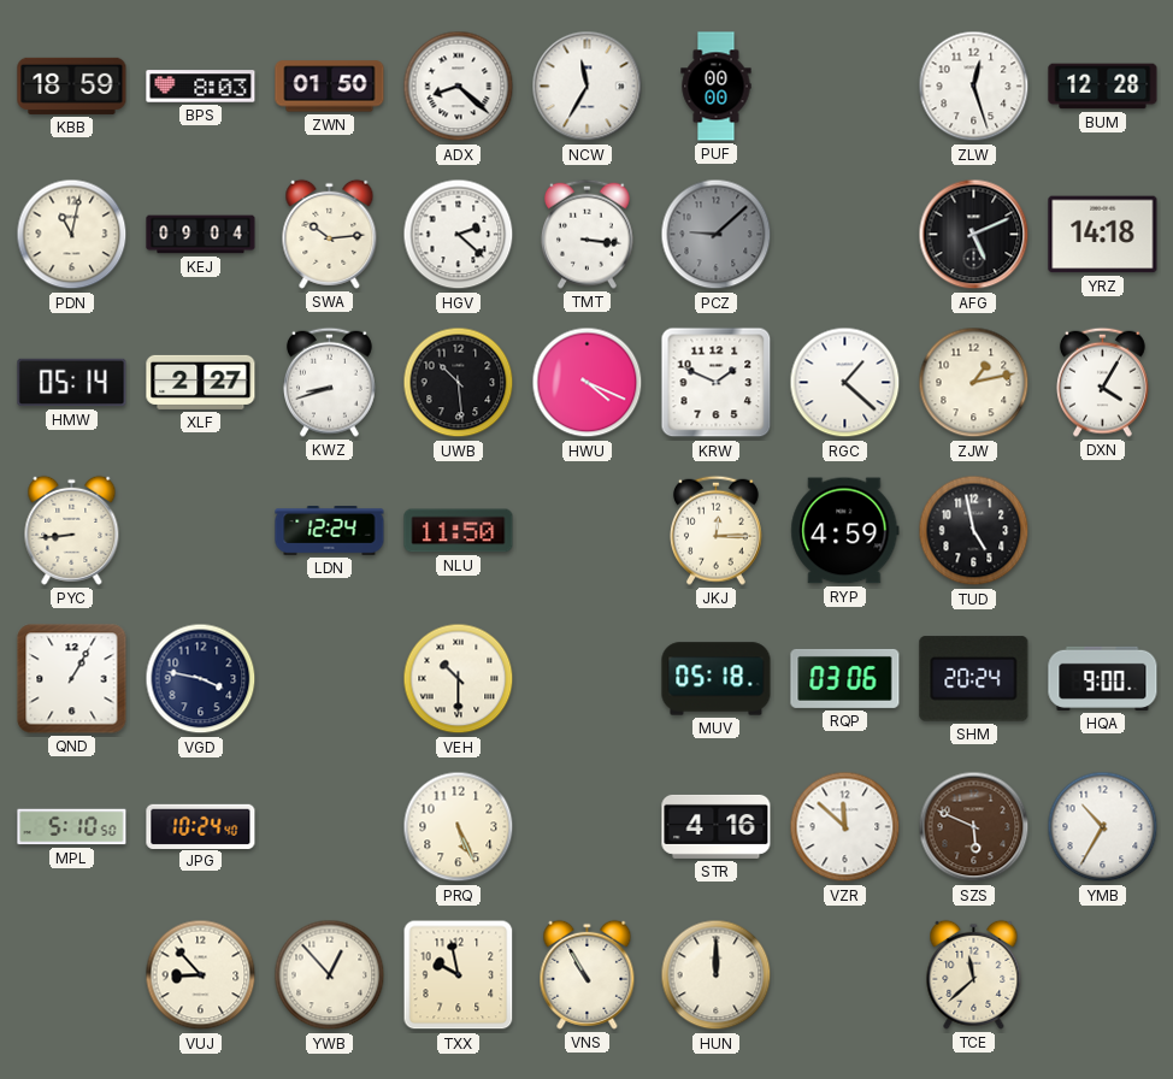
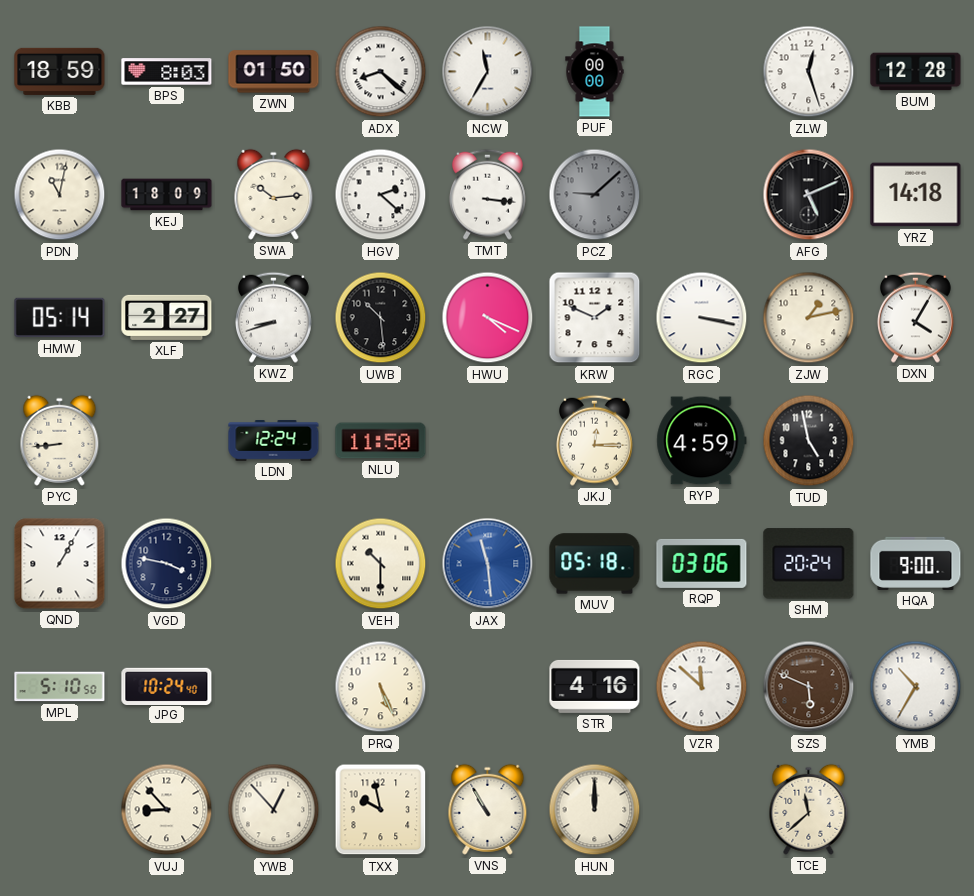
KEJ: 09:04 -> 18:09
RGC: 1:22 -> 3:17
JAX: none -> 11:29
